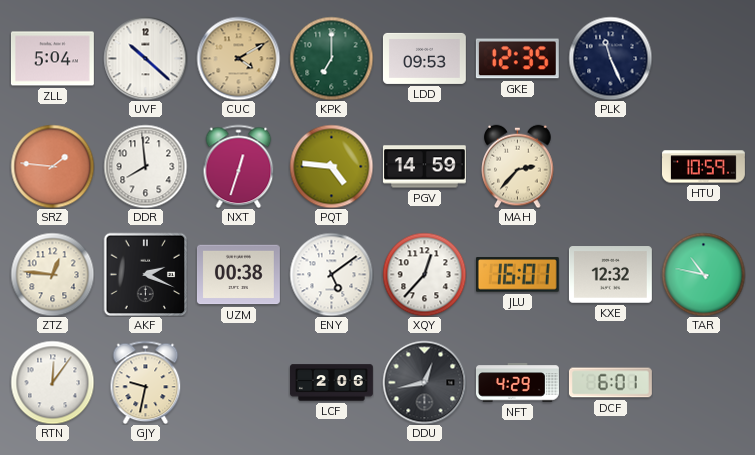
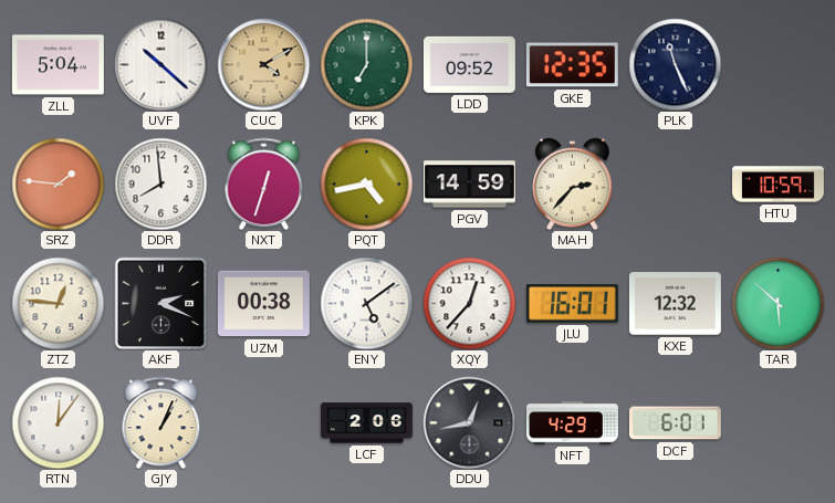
LDD: 09:53 -> 09:52
PQT: 4:46 -> 4:43
TAR: 10:47 -> 5:52
GJY: 9:32 -> 1:04
